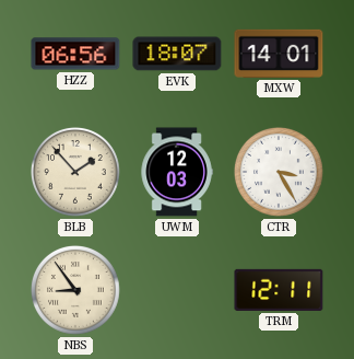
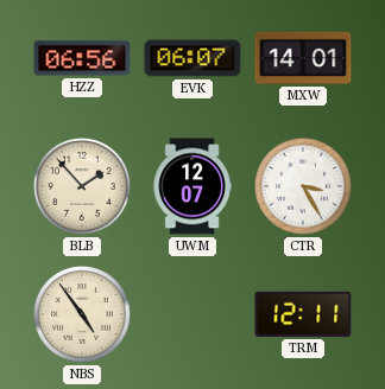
EVK: 18:07 -> 06:07
UWM: 12:03 -> 12:07
NBS: 8:54 -> 4:54
